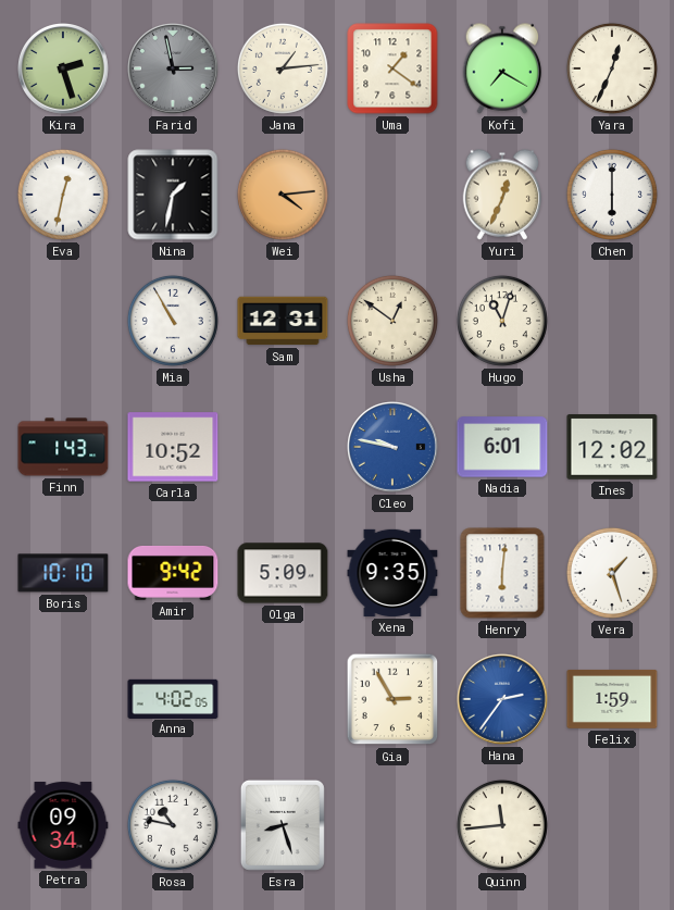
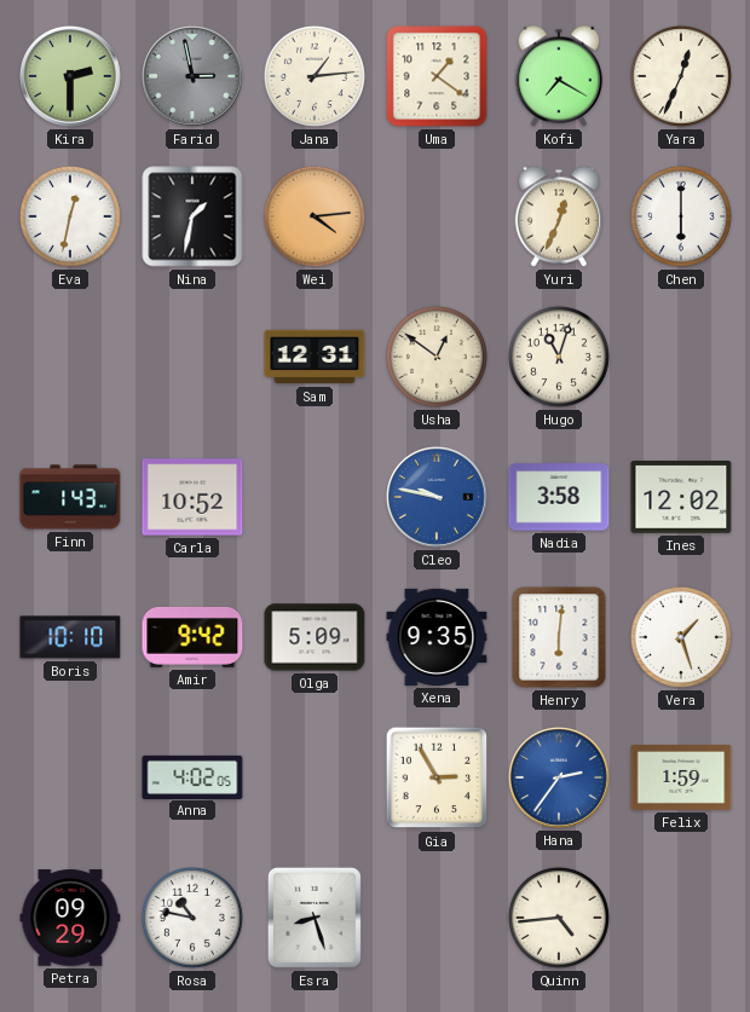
Kira: 2:27 -> 2:30
Mia: 10:55 -> none
Nadia: 6:01 -> 3:58
Petra: 09:34 -> 09:29
Quinn: 11:44 -> 4:44
